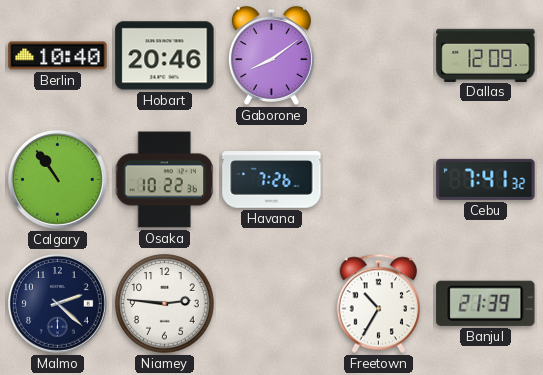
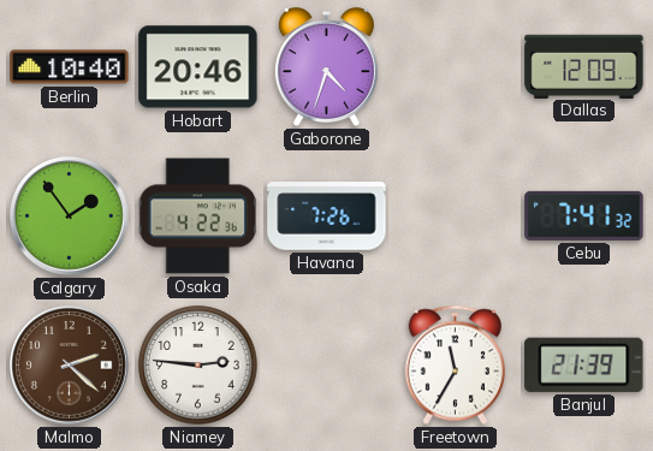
Gaborone: 8:09 -> 4:33
Calgary: 10:54 -> 1:54
Osaka: 10:22 -> 4:22
Malmo dial: navy -> brown
Freetown: 10:35 -> 11:35
